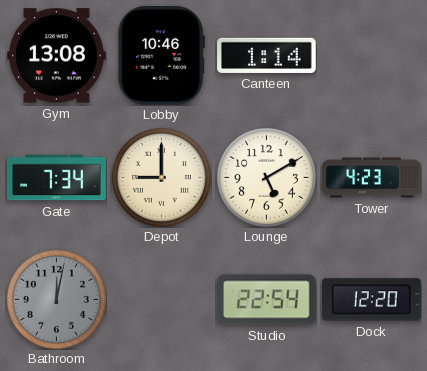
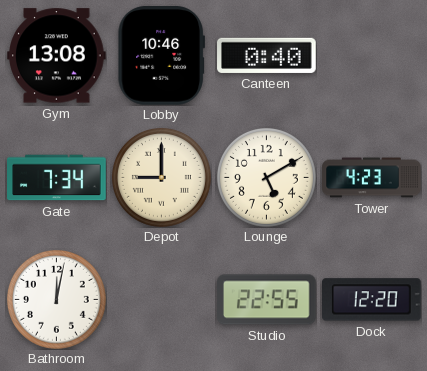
Canteen: 1:14 -> 0:40
Bathroom dial: grey -> white
Studio: 22:54 -> 22:55
